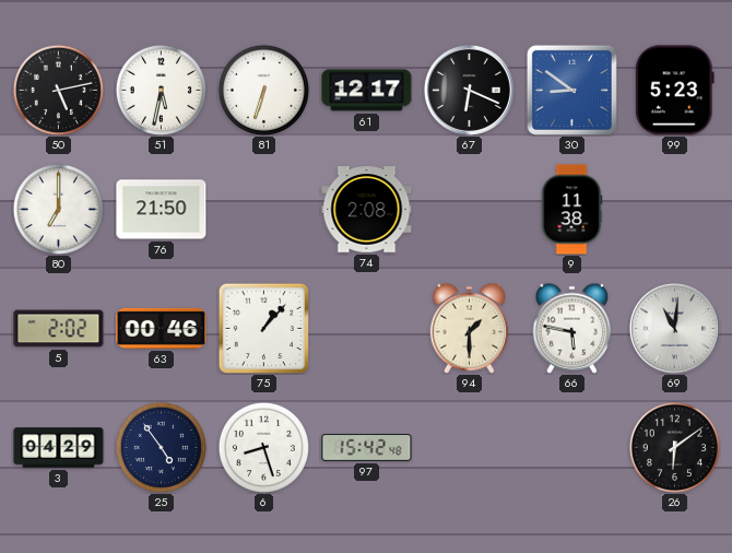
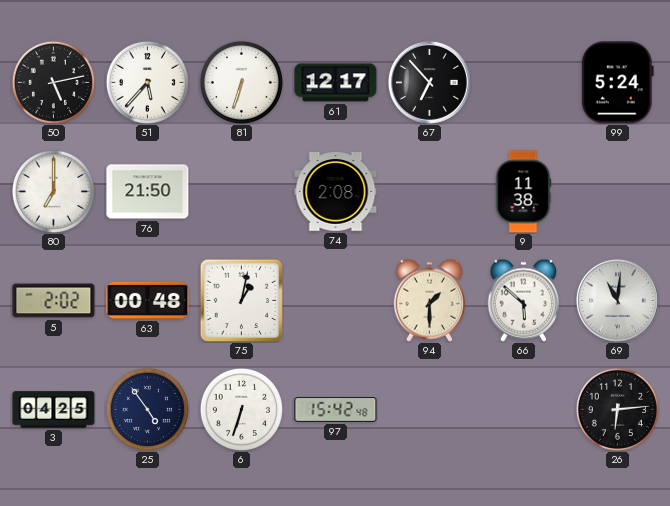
51: 5:32 -> 5:37
67: 6:19 -> 6:53
30: 8:51 -> none
99: 5:23 -> 5:24
63: 00:46 -> 00:48
75: 1:07 -> 1:02
66: 5:47 -> 5:52
3: 04:29 -> 04:25
6: 8:27 -> 6:33
26: 6:09 -> 6:14
